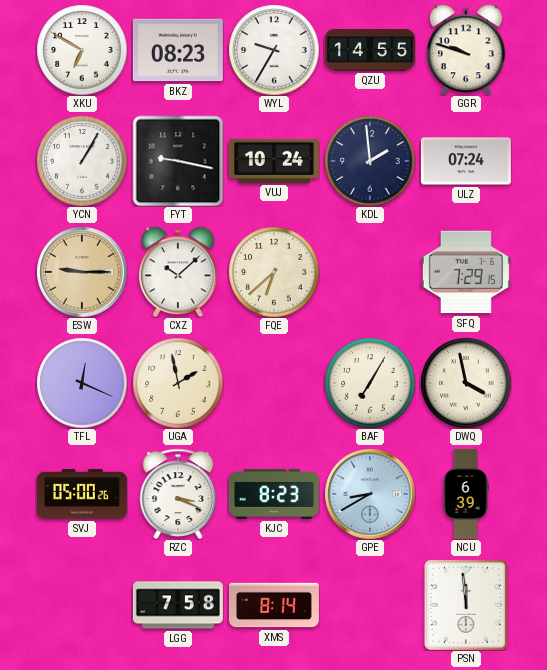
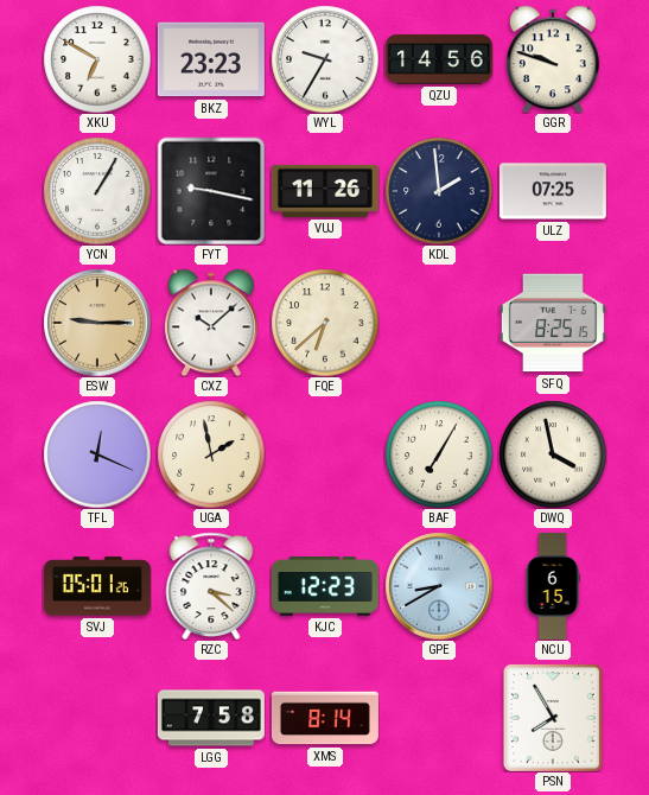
BKZ: 08:23 -> 23:23
QZU: 14:55 -> 14:56
VUJ: 10:24 -> 11:26
ULZ: 07:24 -> 07:25
SFQ: 7:29 -> 8:25
SVJ: 05:00 -> 05:01
RZC: 3:19 -> 3:22
KJC: 8:23 -> 12:23
NCU: 6:39 -> 6:15
PSN: 11:59 -> 7:55
